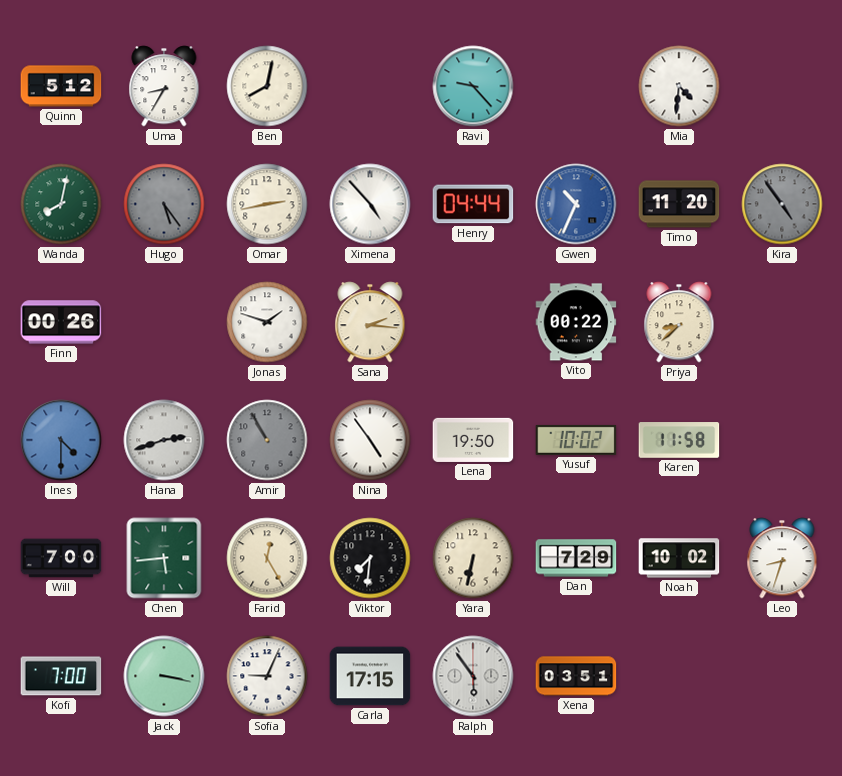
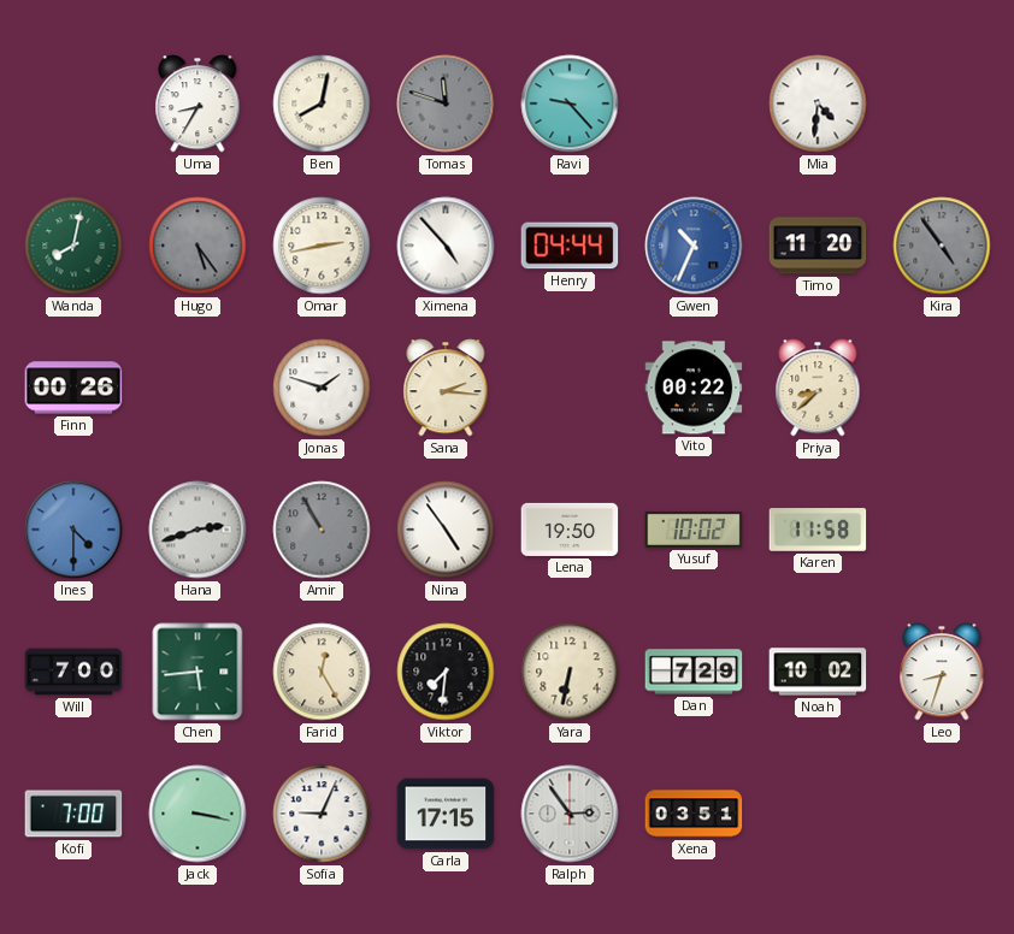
Quinn: 5:12 -> none
Tomas: none -> 11:48
Ralph: 5:54 -> 2:54
